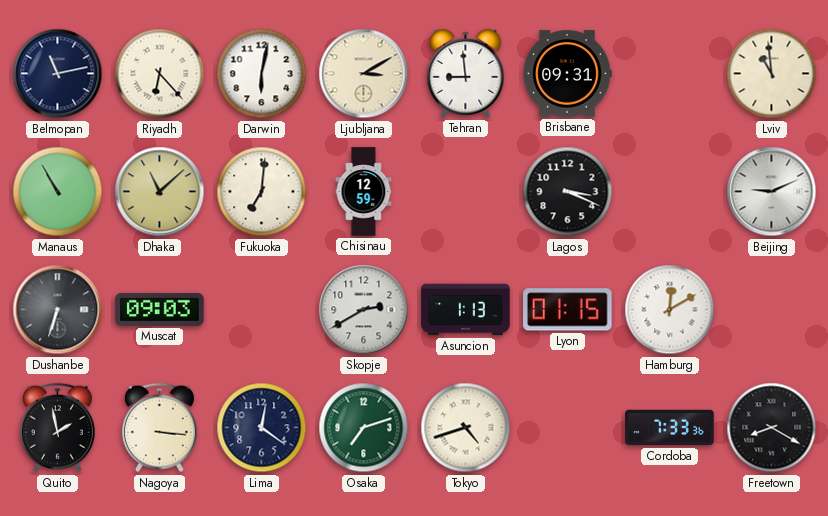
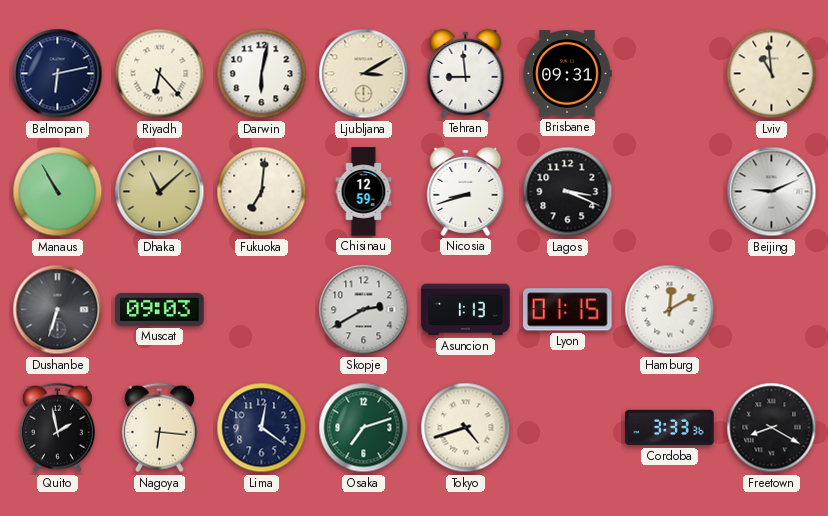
Belmopan: 11:13 -> 6:13
Nicosia: none -> 8:42
Nagoya: 3:16 -> 6:16
Cordoba: 7:33 -> 3:33
